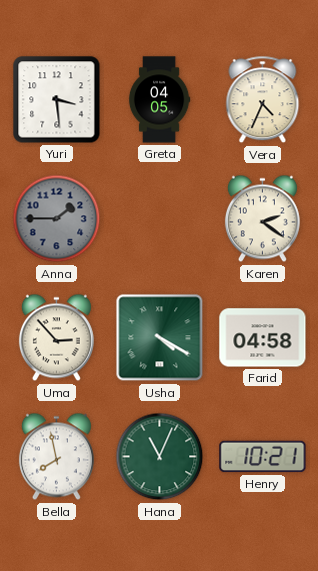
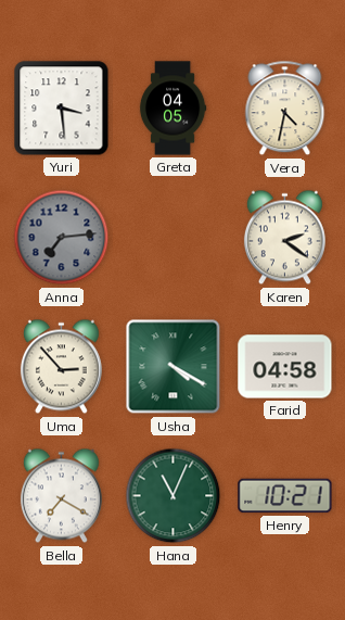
Vera: 4:34 -> 4:32
Anna: 1:45 -> 7:14
Bella: 7:58 -> 7:20
